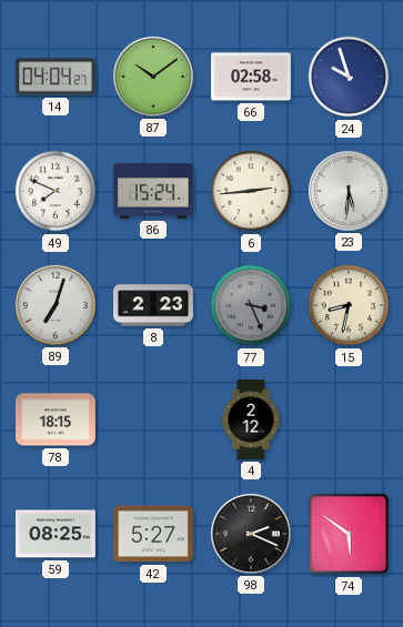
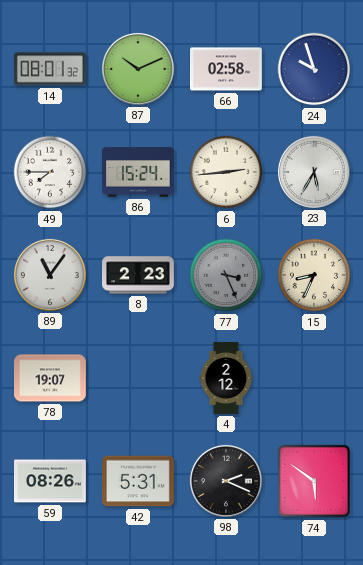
14: 04:04 -> 08:01
87: 10:09 -> 10:11
49: 7:49 -> 7:45
23: 5:31 -> 5:35
89: 7:03 -> 11:06
15: 8:32 -> 8:34
78: 18:15 -> 19:07
59: 08:25 -> 08:26
42: 5:27 -> 5:31
